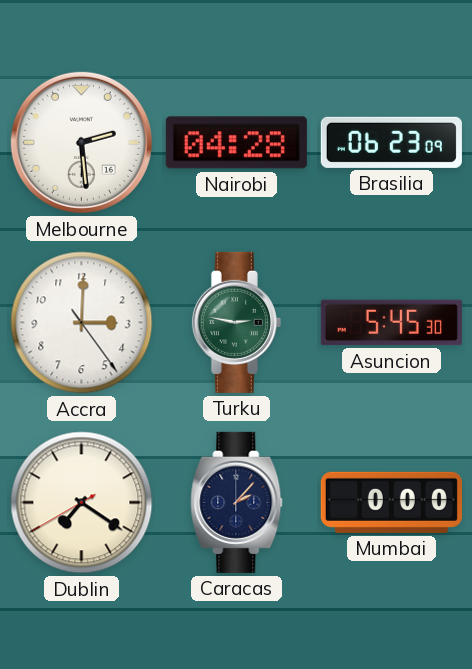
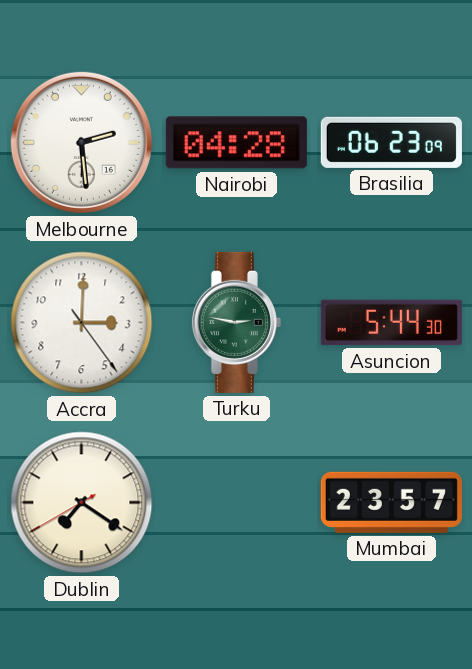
Asuncion: 5:45 -> 5:44
Caracas: 2:07 -> none
Mumbai: 0:00 -> 23:57
